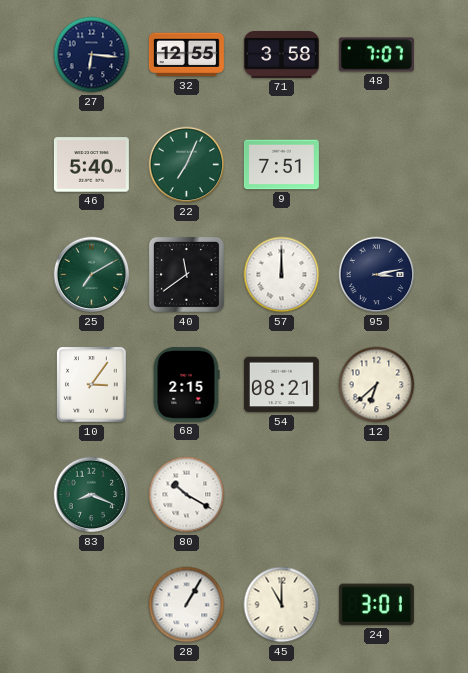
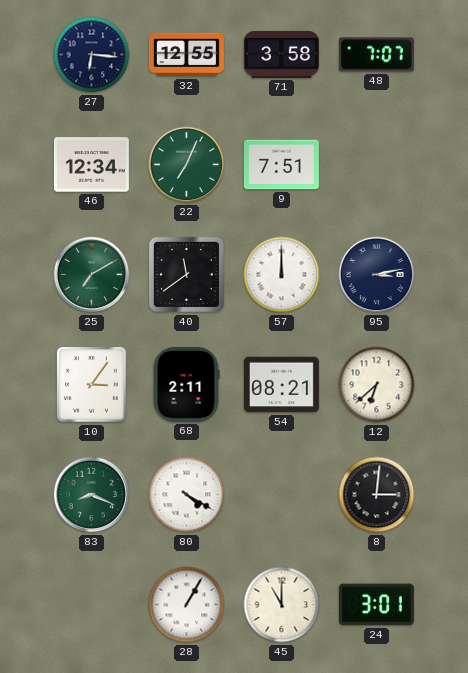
46: 5:40 -> 12:34
68: 2:15 -> 2:11
80: 10:20 -> 4:20
8: none -> 3:01
